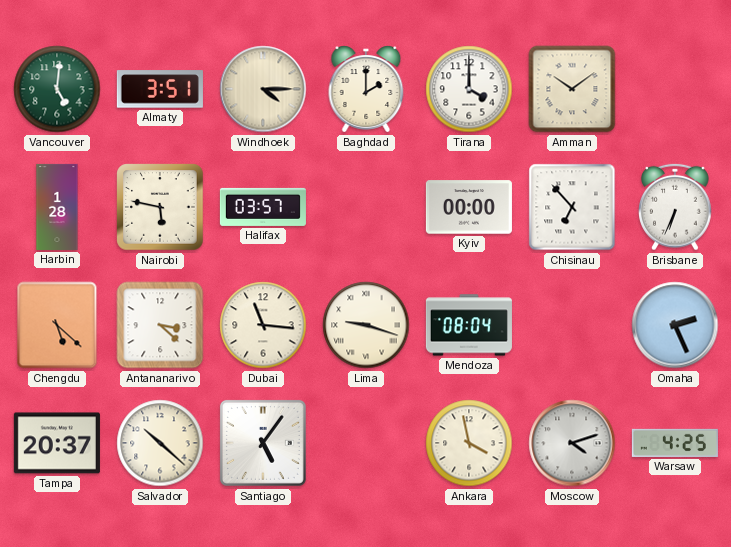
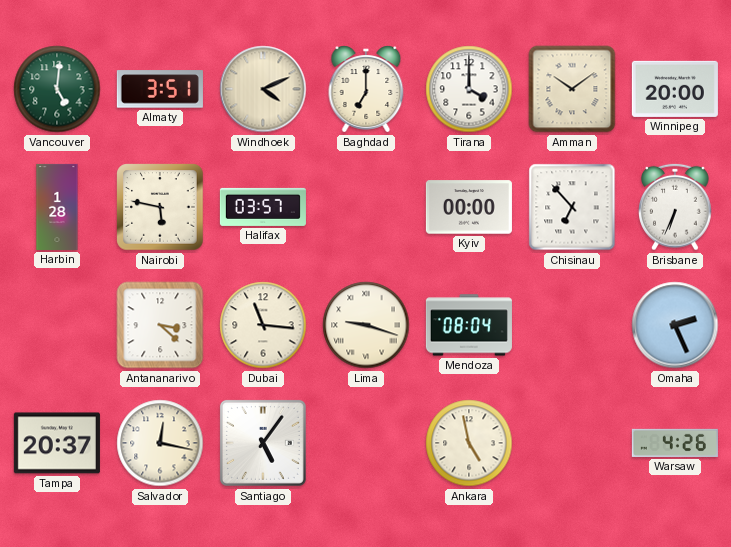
Windhoek: 4:15 -> 4:11
Baghdad: 2:00 -> 7:00
Winnipeg: none -> 20:00
Chengdu: 5:22 -> none
Salvador: 10:22 -> 12:17
Ankara: 3:58 -> 4:58
Moscow: 4:12 -> none
Warsaw: 4:25 -> 4:26
